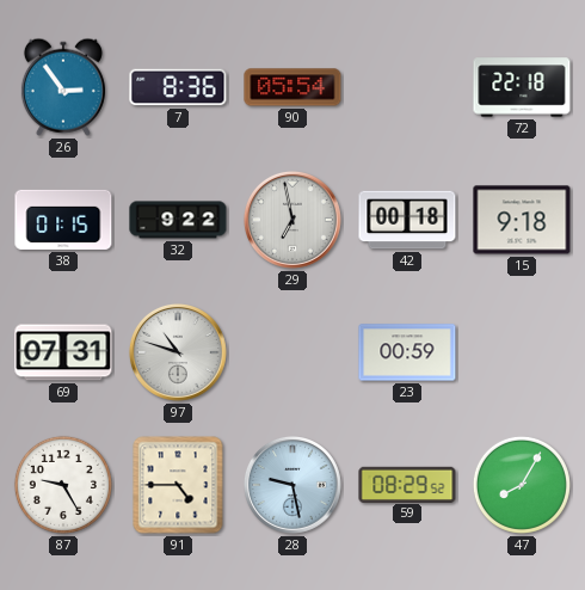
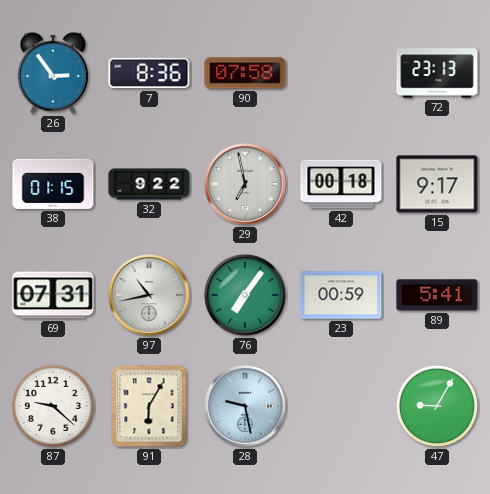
90: 05:54 -> 07:58
72: 22:18 -> 23:13
15: 9:18 -> 9:17
97: 10:48 -> 10:43
76: none -> 7:06
89: none -> 5:41
87: 9:25 -> 9:22
91: 4:45 -> 6:05
59: 08:29 -> none
47: 8:05 -> 9:05
